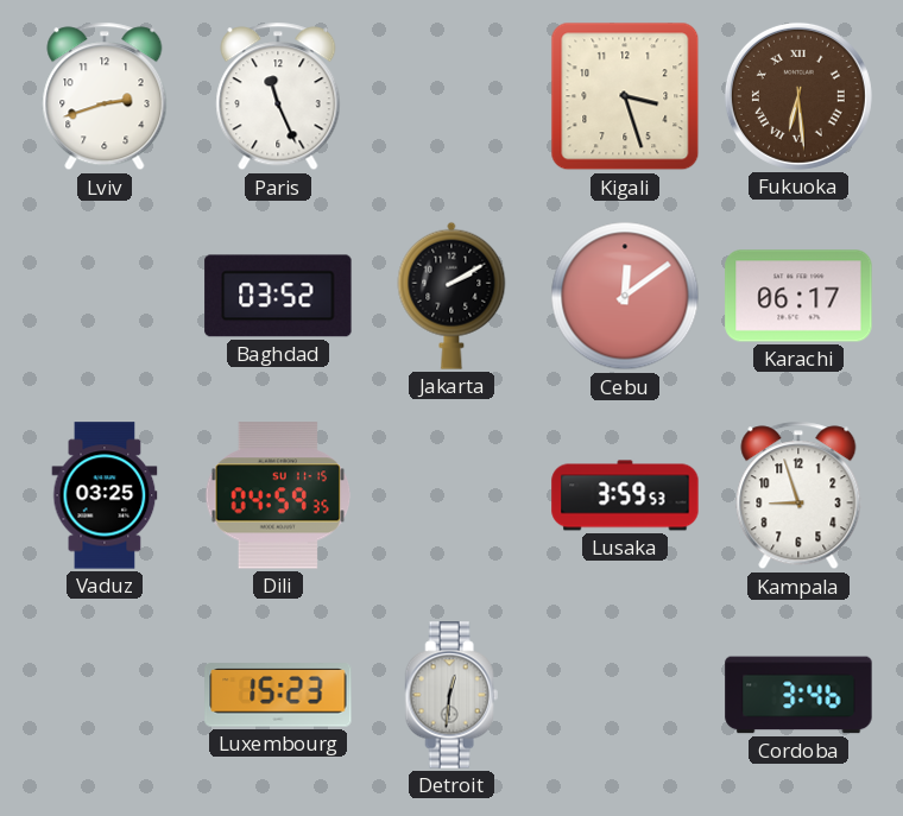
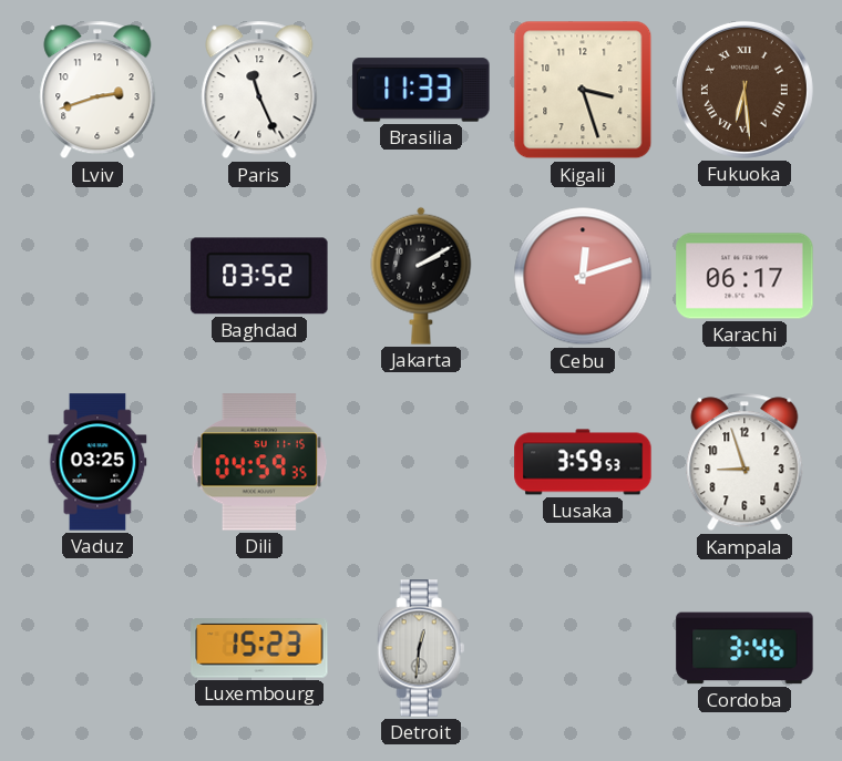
Brasilia: none -> 11:33
Cebu: 12:09 -> 12:12
